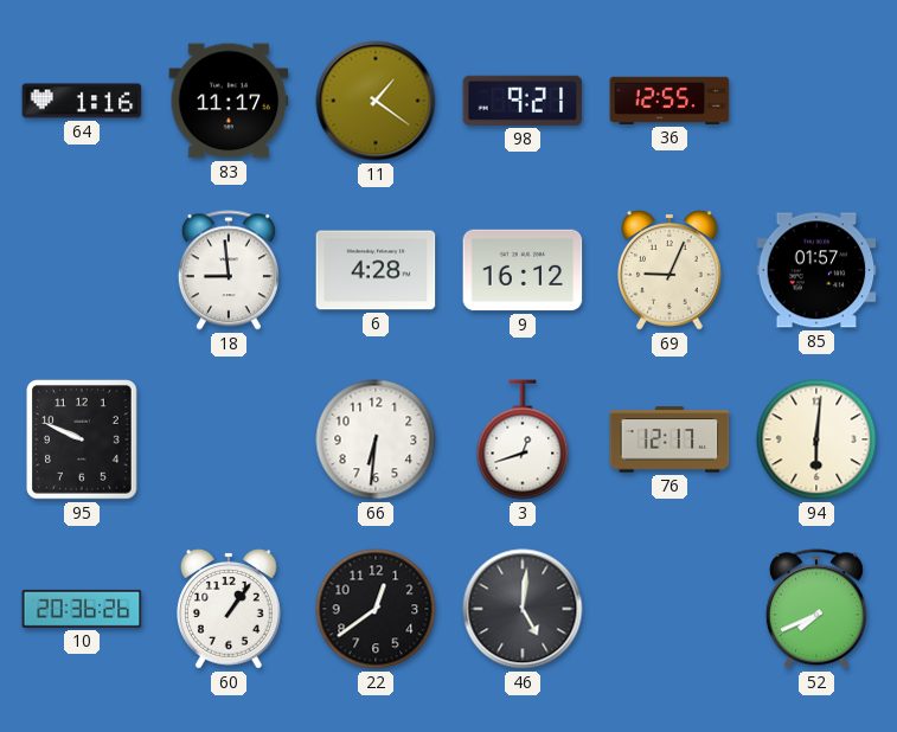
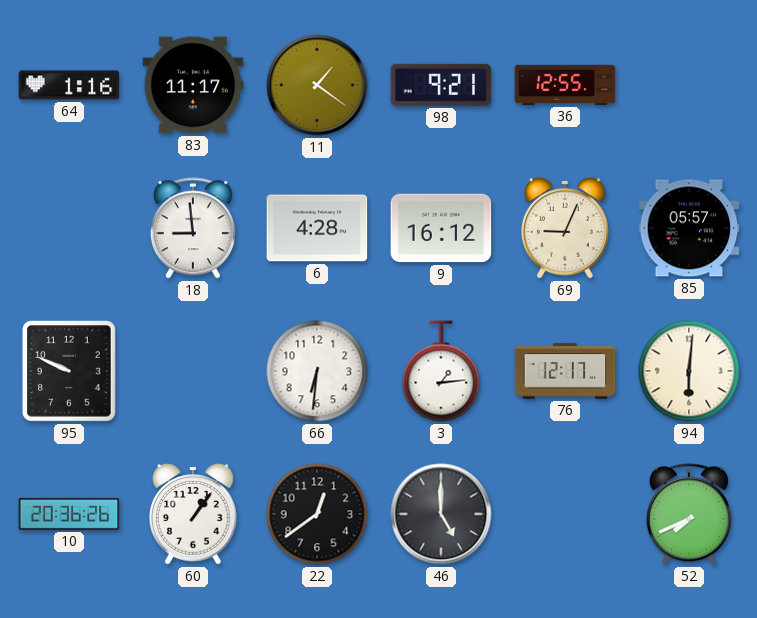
85: 01:57 -> 05:57
3: 12:42 -> 1:14
46: 5:01 -> 5:00
